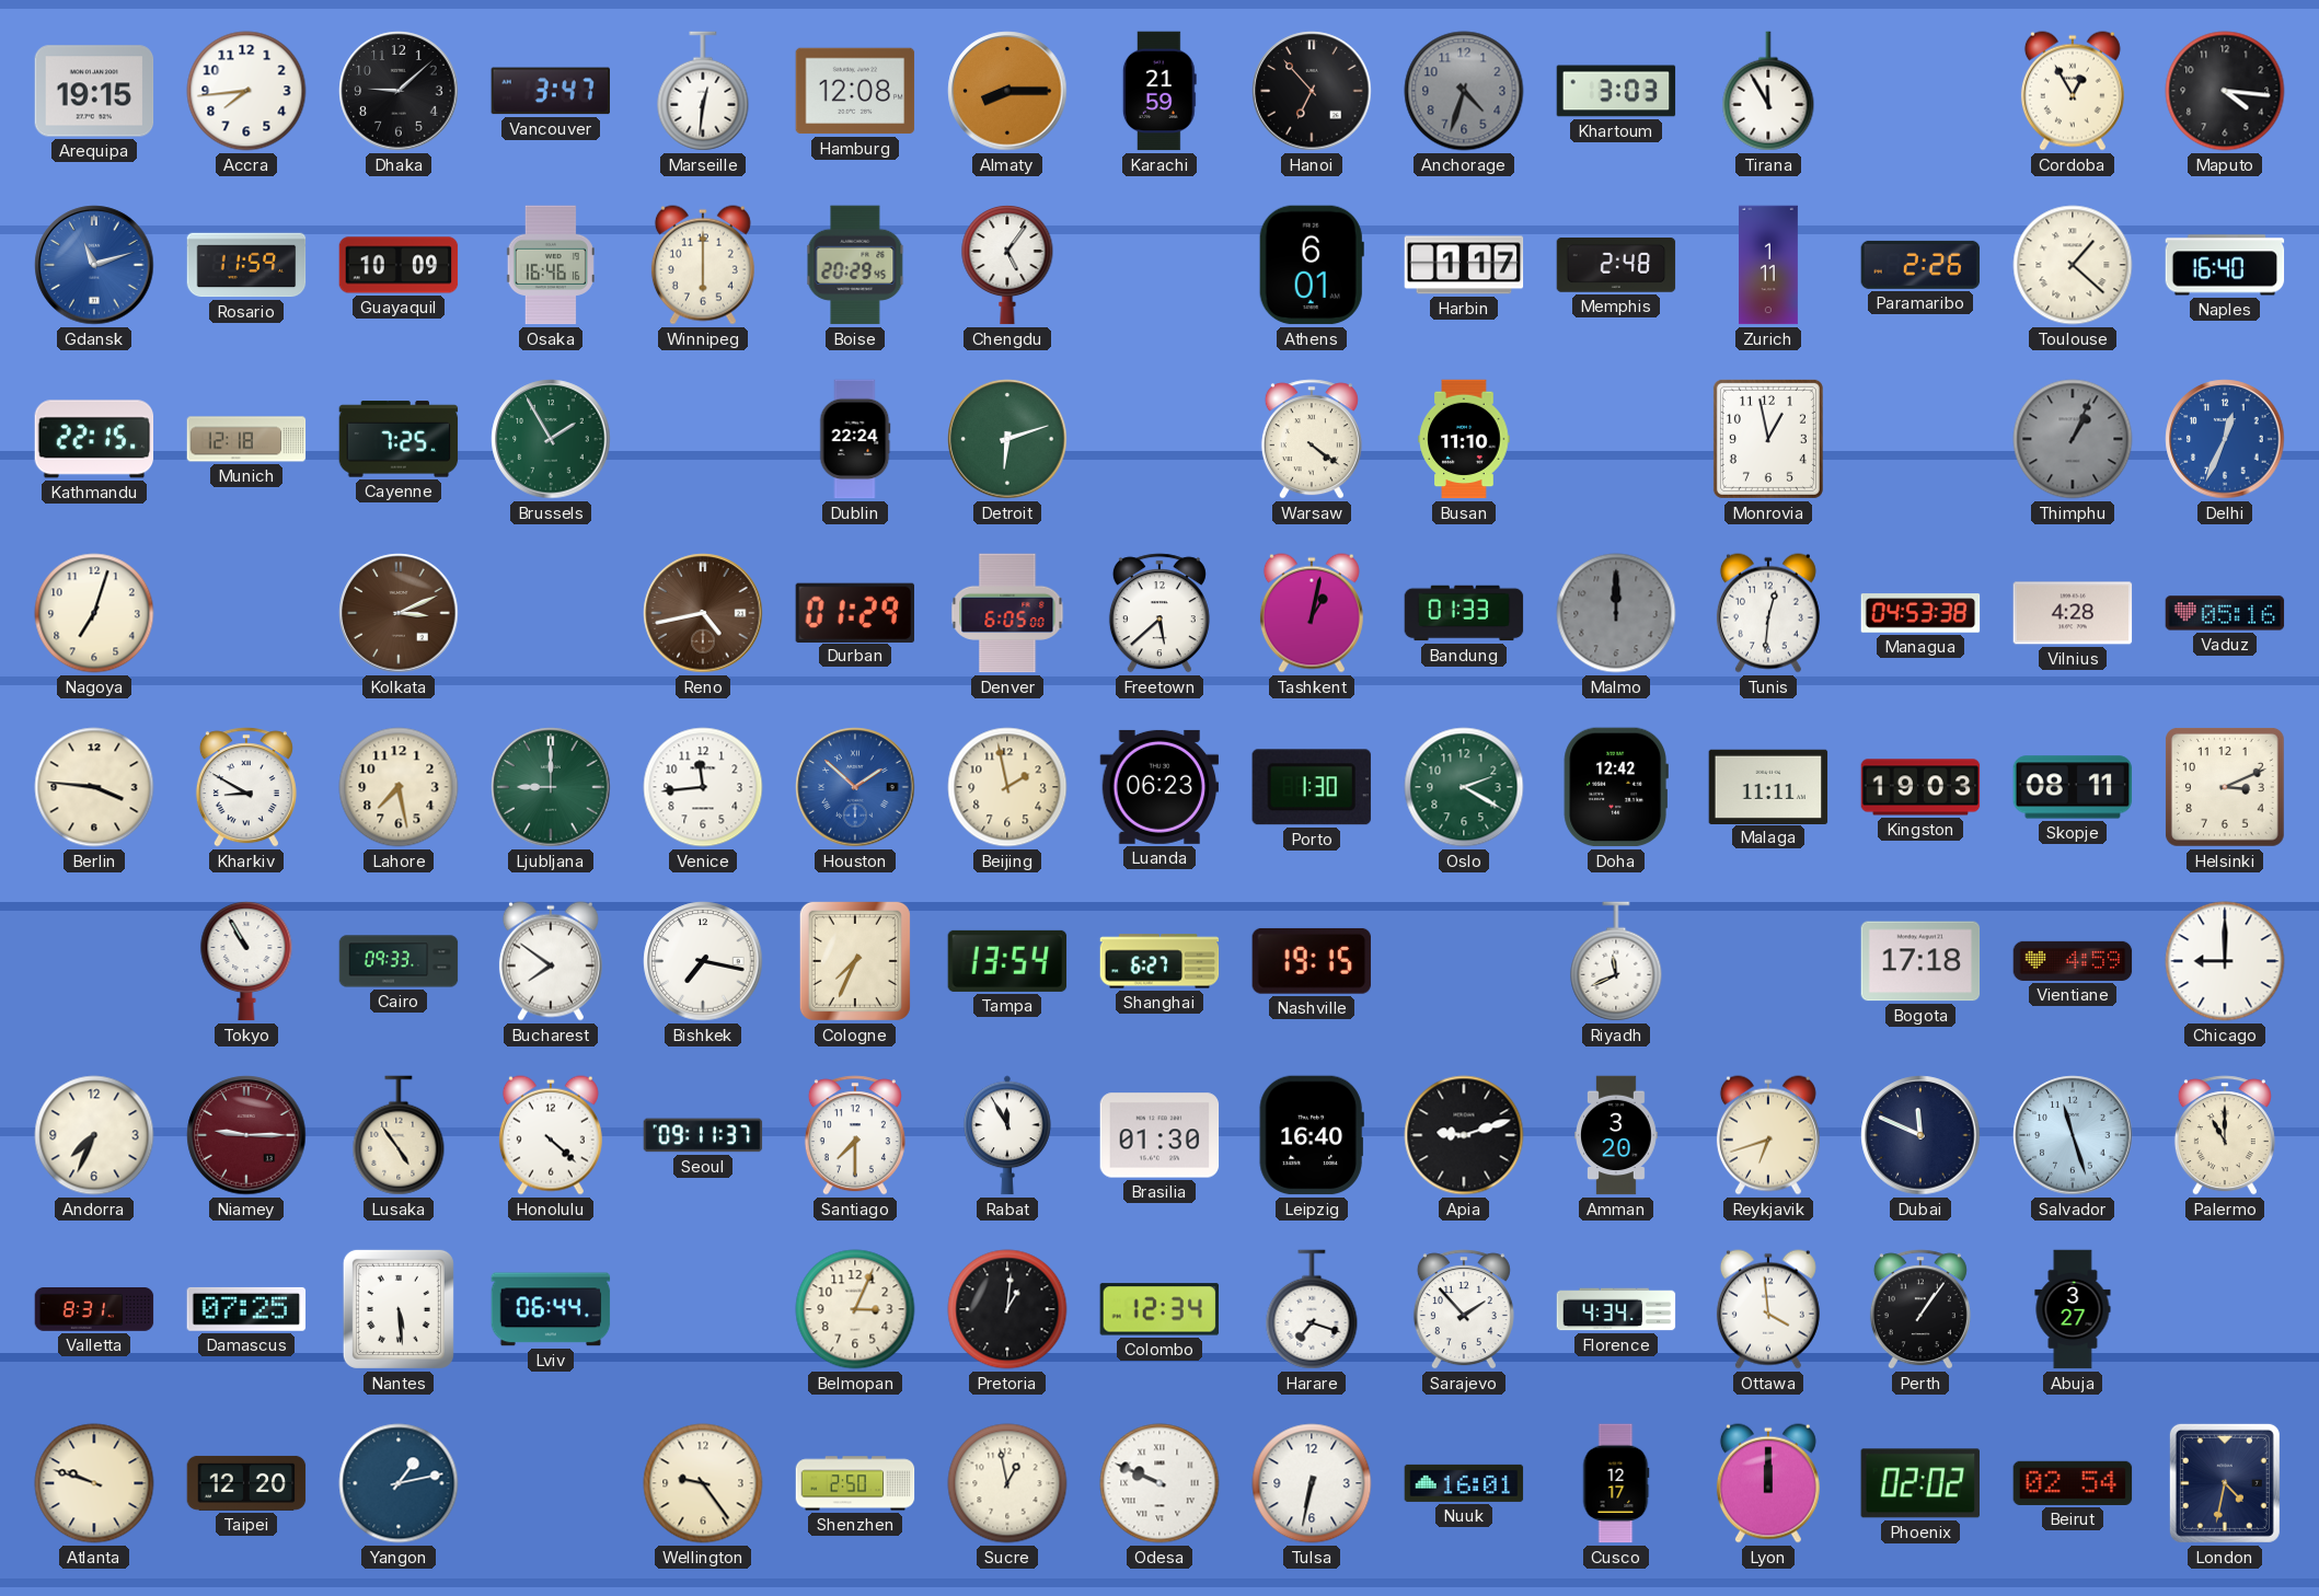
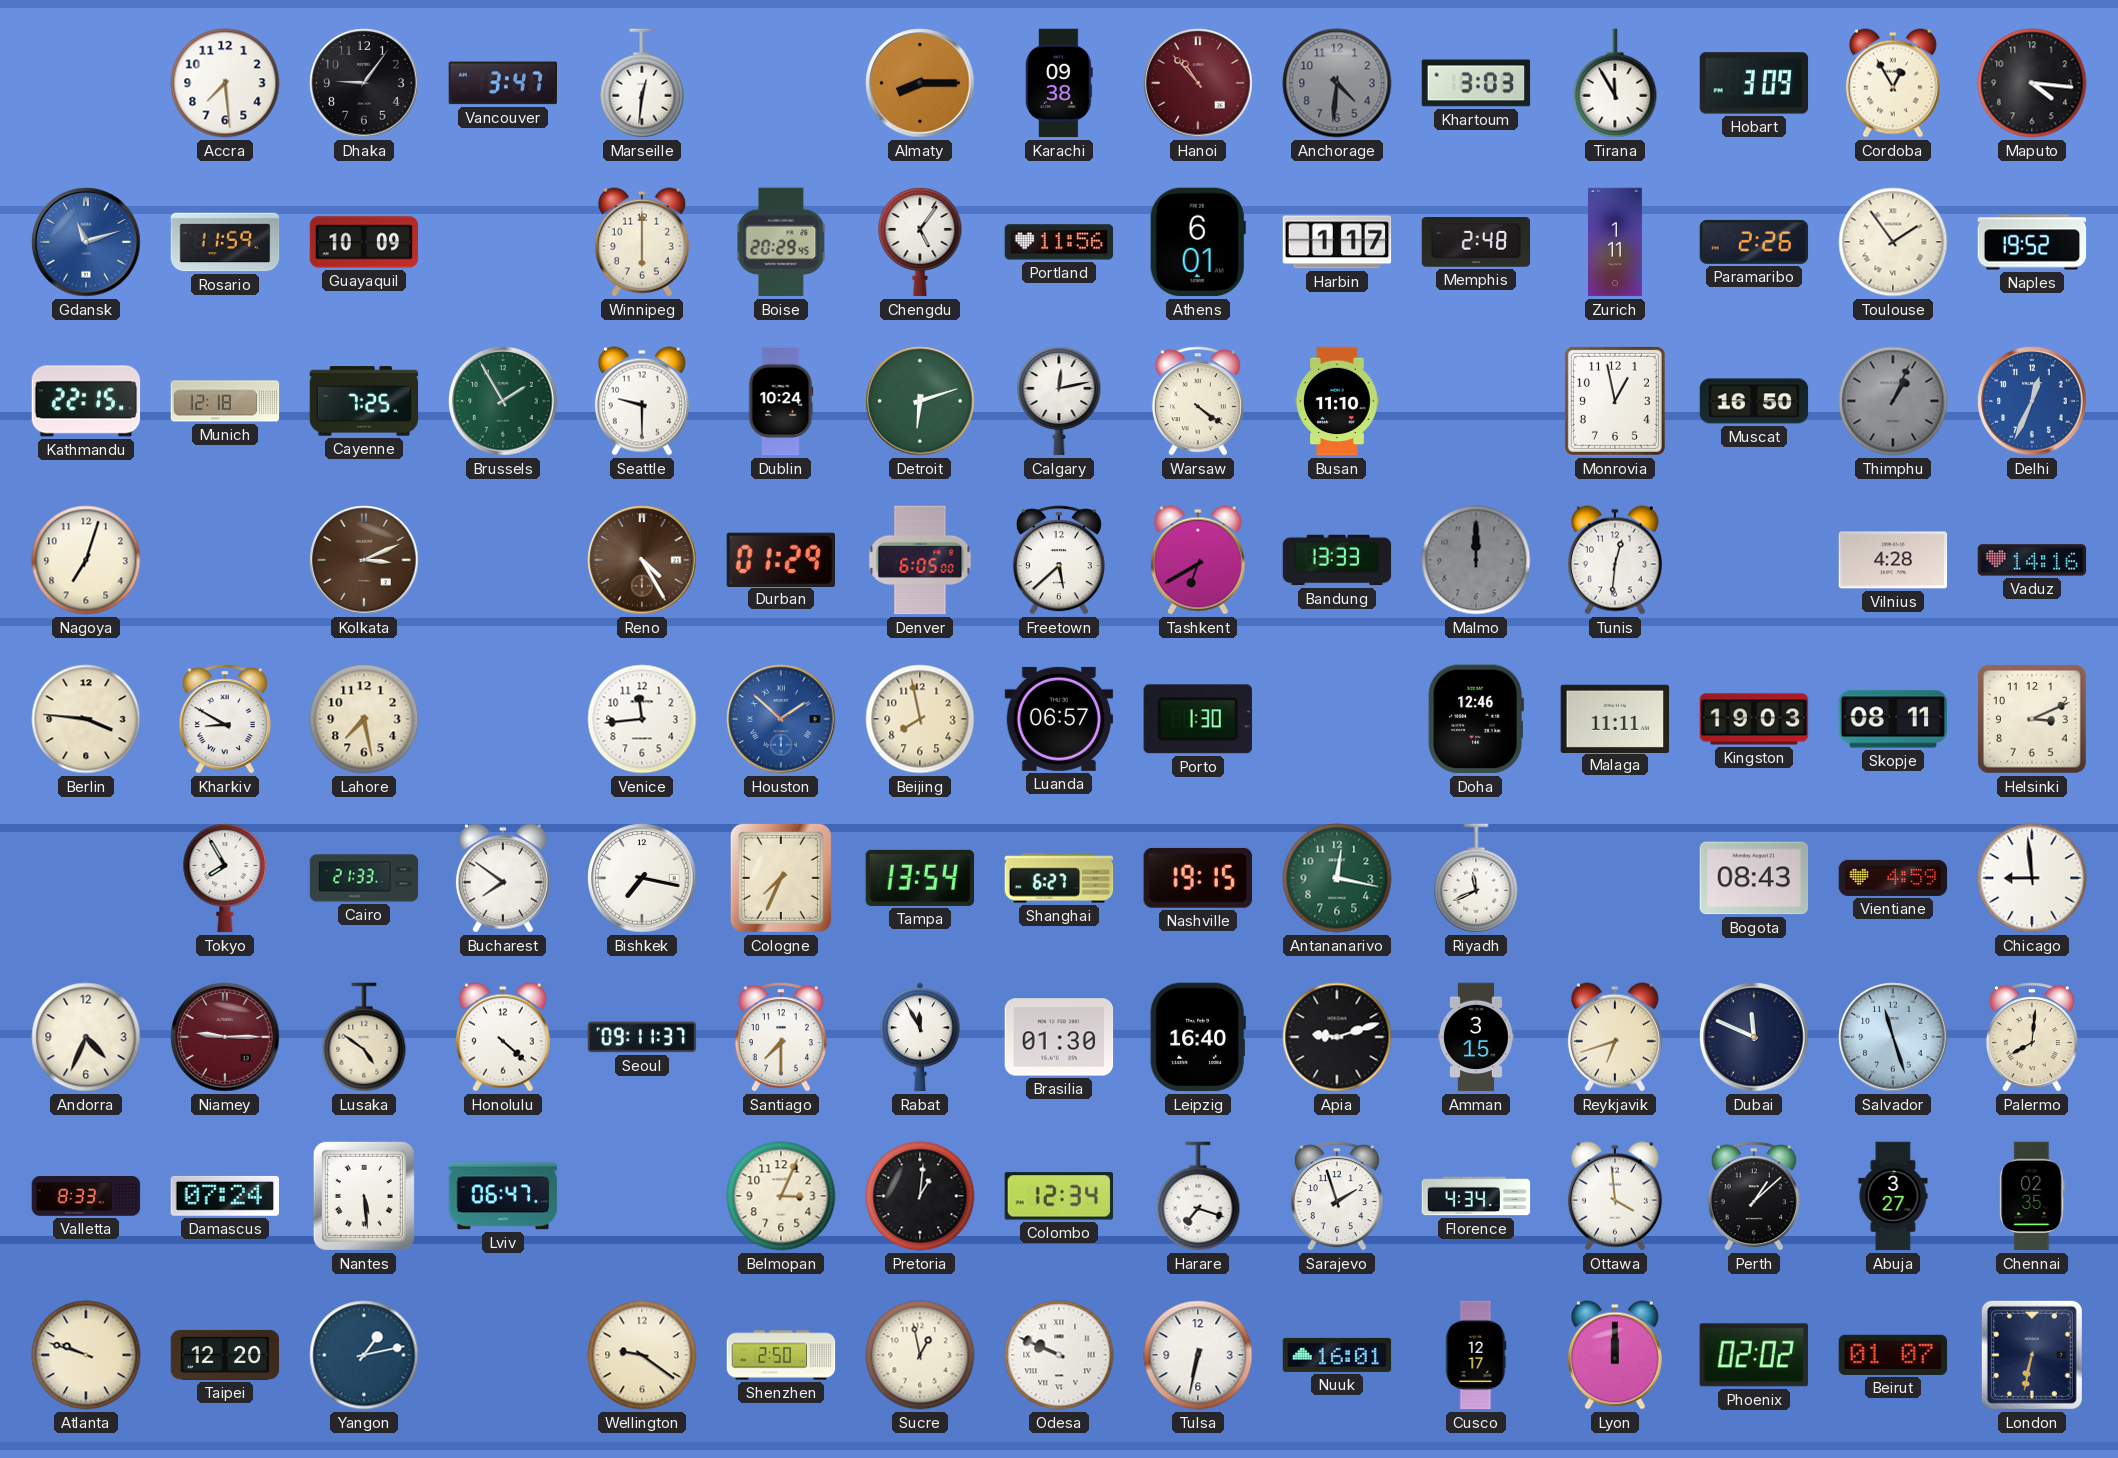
Arequipa: 19:15 -> none
Accra: 7:44 -> 7:29
Dhaka: 9:08 -> 9:06
Hamburg: 12:08 -> none
Karachi: 21:59 -> 09:38
Hanoi: 6:53 -> 10:53
Hanoi dial: black -> burgundy
Anchorage: 4:33 -> 4:31
Hobart: none -> 3:09
Osaka: 16:46 -> none
Portland: none -> 11:56
Toulouse: 1:22 -> 1:54
Naples: 16:40 -> 19:52
Seattle: none -> 9:30
Dublin: 22:24 -> 10:24
Calgary: none -> 12:13
Muscat: none -> 16:50
Reno: 4:43 -> 4:25
Tashkent: 1:02 -> 6:40
Bandung: 01:33 -> 13:33
Managua: 04:53 -> none
Vaduz: 05:16 -> 14:16
Ljubljana: 9:00 -> none
Beijing: 1:58 -> 7:58
Luanda: 06:23 -> 06:57
Oslo: 2:20 -> none
Doha: 12:42 -> 12:46
Tokyo: 10:55 -> 7:55
Cairo: 09:33 -> 21:33
Antananarivo: none -> 12:17
Bogota: 17:18 -> 08:43
Chicago: 9:00 -> 8:59
Andorra: 7:34 -> 4:34
Lusaka: 4:54 -> 4:51
Amman: 3:20 -> 3:15
Palermo: 11:00 -> 8:01
Valletta: 8:31 -> 8:33
Damascus: 07:25 -> 07:24
Lviv: 06:44 -> 06:47
Sarajevo: 1:53 -> 1:57
Perth: 1:06 -> 1:08
Chennai: none -> 02:35
Wellington: 9:24 -> 9:21
Beirut: 02:54 -> 01:07
London: 4:32 -> 6:32
